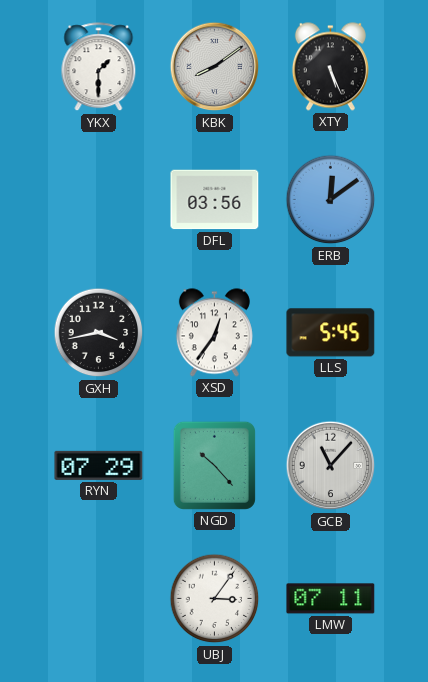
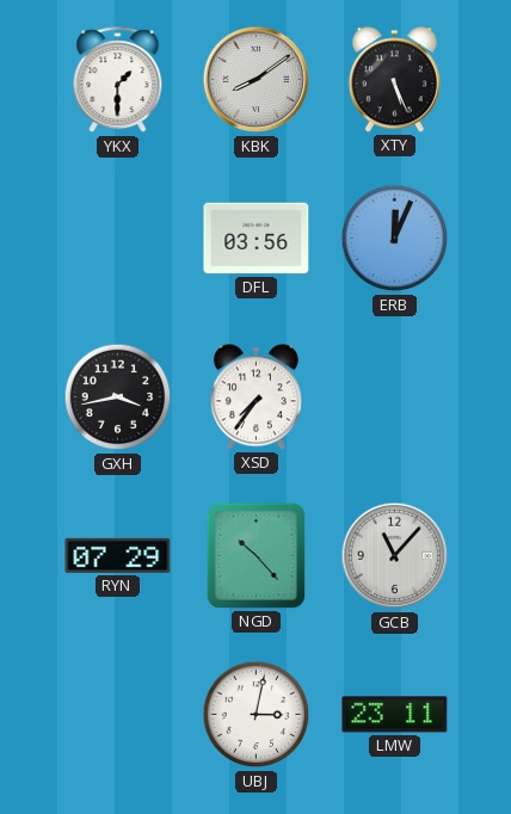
ERB: 12:09 -> 12:04
XSD: 12:36 -> 7:36
LLS: 5:45 -> none
UBJ: 3:06 -> 3:02
LMW: 07:11 -> 23:11
